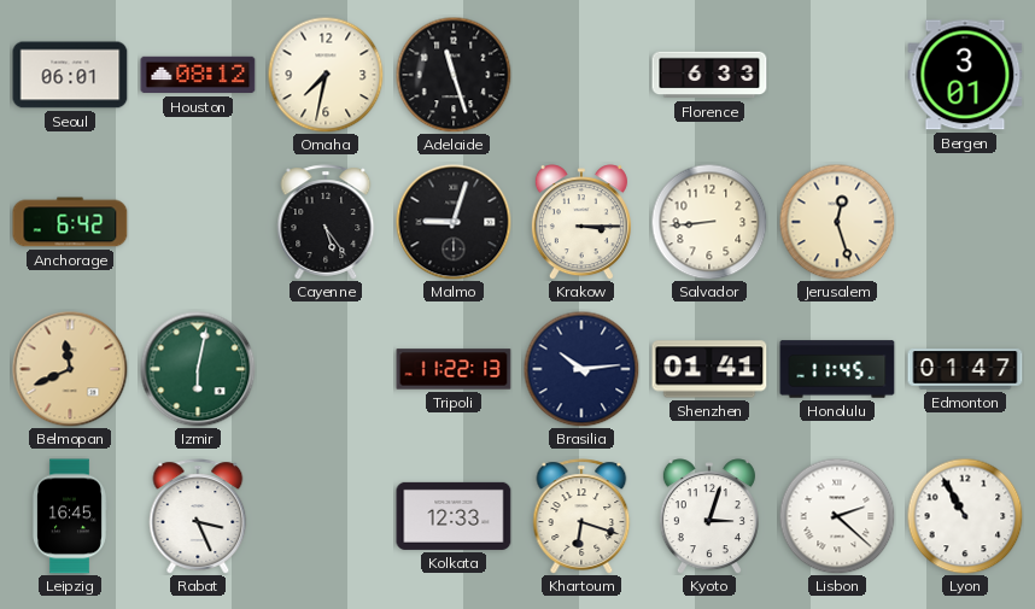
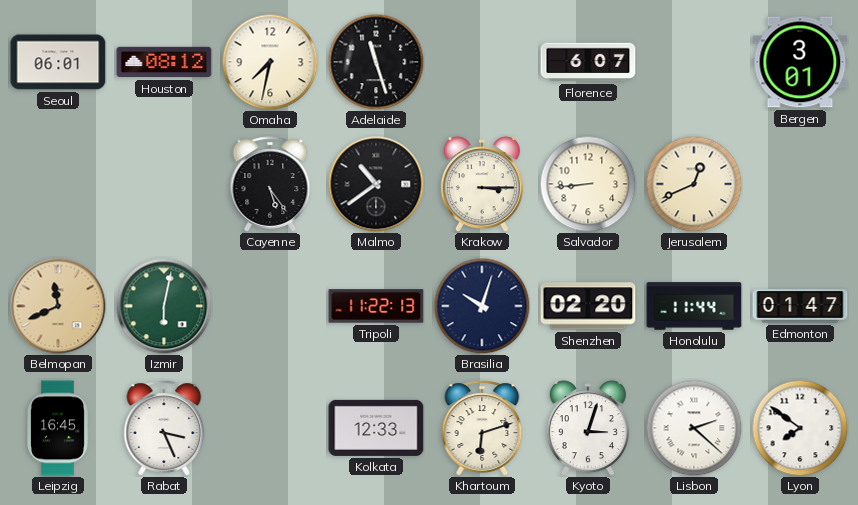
Florence: 6:33 -> 6:07
Anchorage: 6:42 -> none
Malmo: 9:03 -> 10:39
Jerusalem: 12:27 -> 12:41
Brasilia: 10:14 -> 10:03
Shenzhen: 01:41 -> 02:20
Honolulu: 11:45 -> 11:44
Khartoum: 6:18 -> 6:12
Lyon: 10:55 -> 7:51
